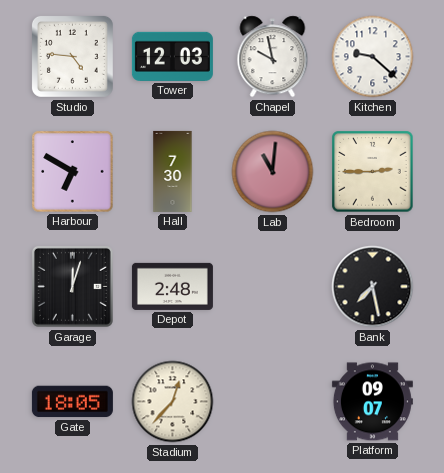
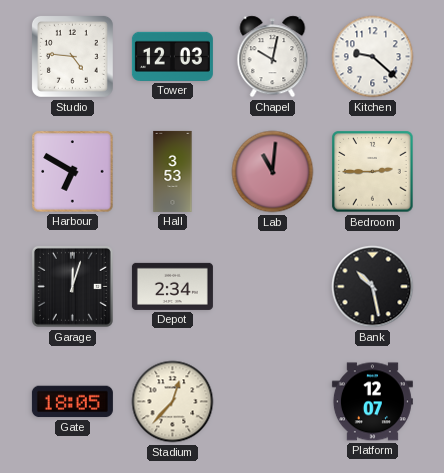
Chapel: 9:58 -> 10:02
Hall: 7:30 -> 3:53
Depot: 2:48 -> 2:34
Bank: 7:28 -> 10:28
Platform: 09:07 -> 12:07
